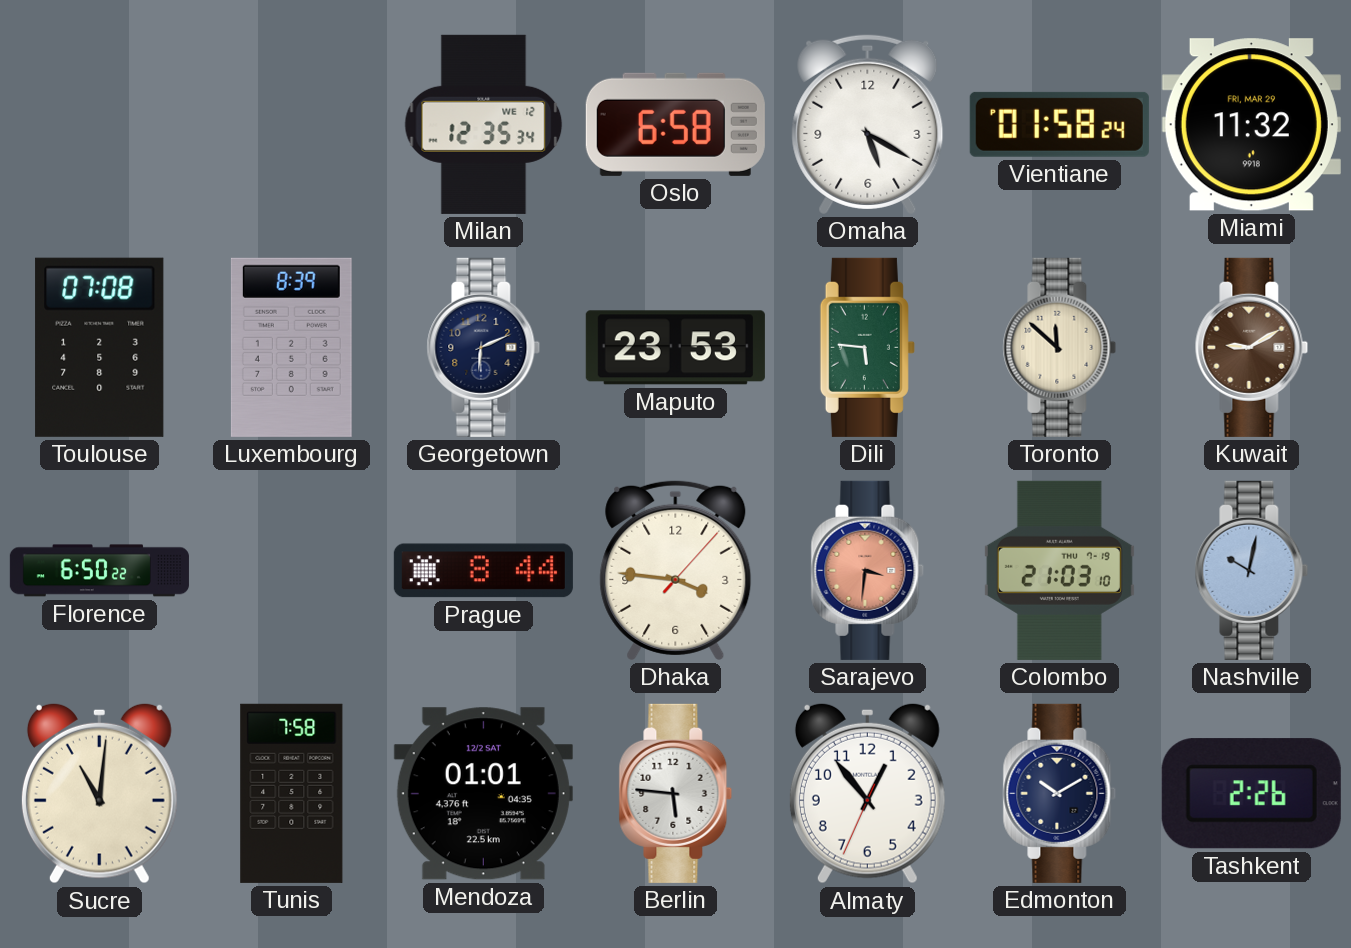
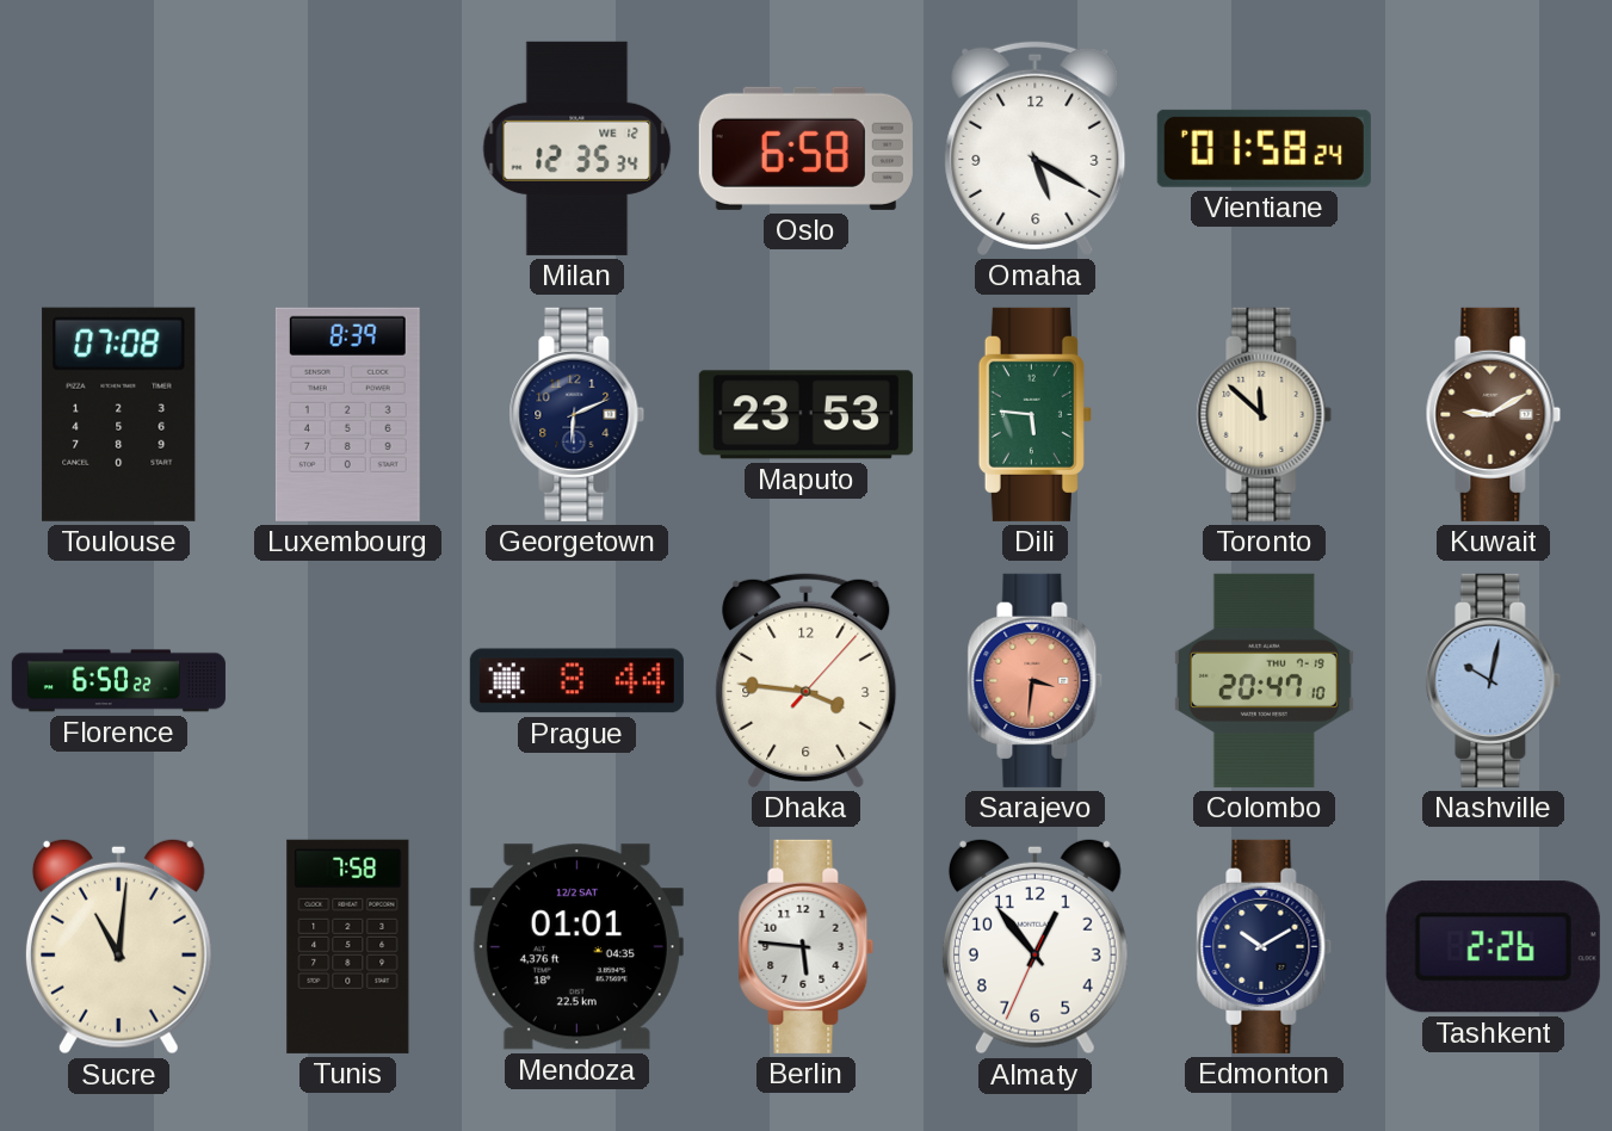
Miami: 11:32 -> none
Colombo: 21:03 -> 20:47
